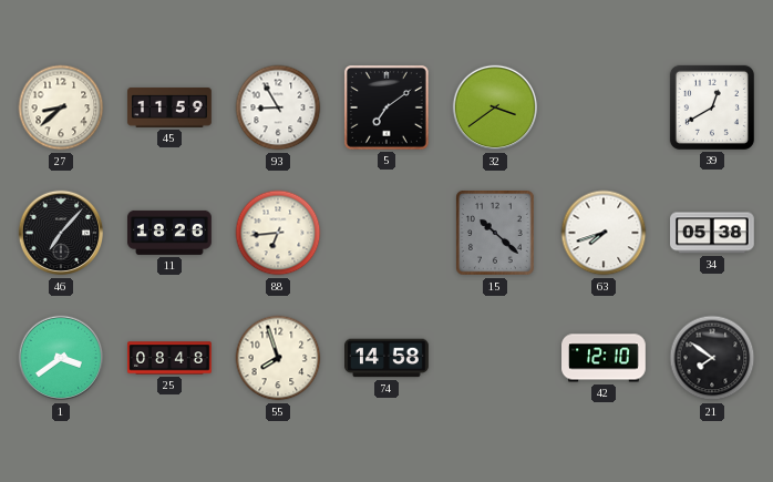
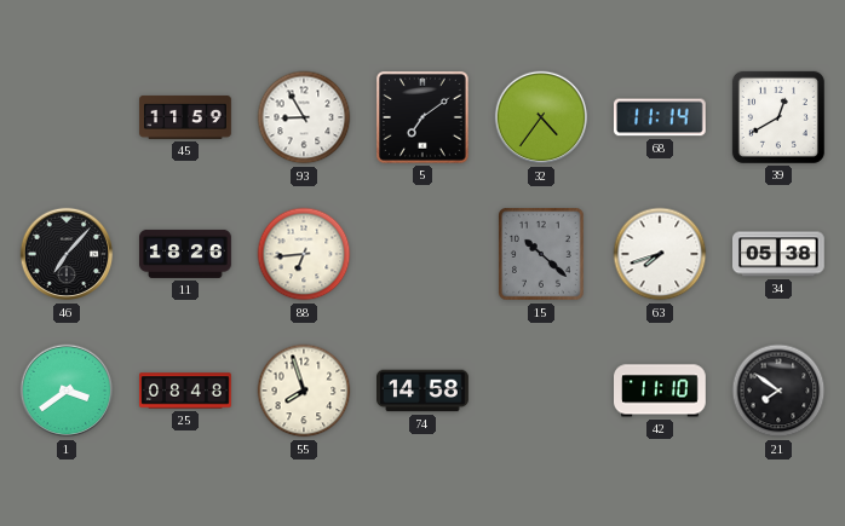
27: 8:38 -> none
32: 3:39 -> 4:36
68: none -> 11:14
42: 12:10 -> 11:10
